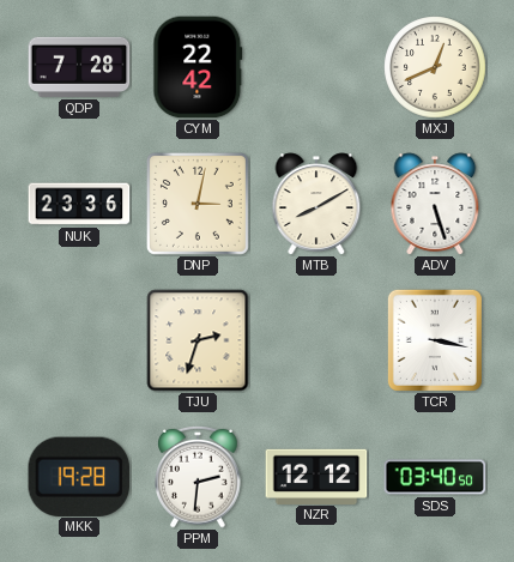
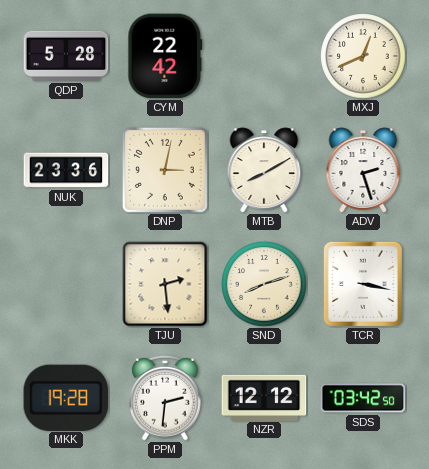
QDP: 7:28 -> 5:28
ADV: 5:27 -> 2:27
TJU: 2:33 -> 2:29
SND: none -> 8:12
SDS: 03:40 -> 03:42
